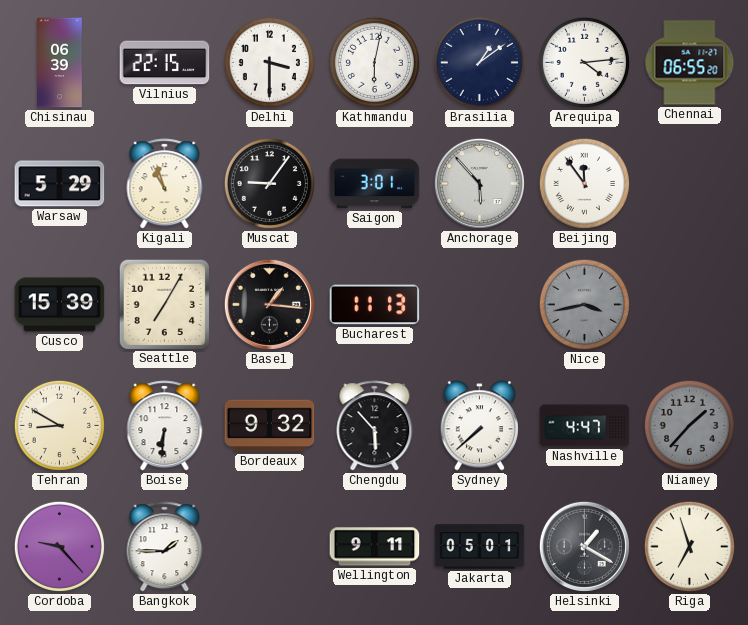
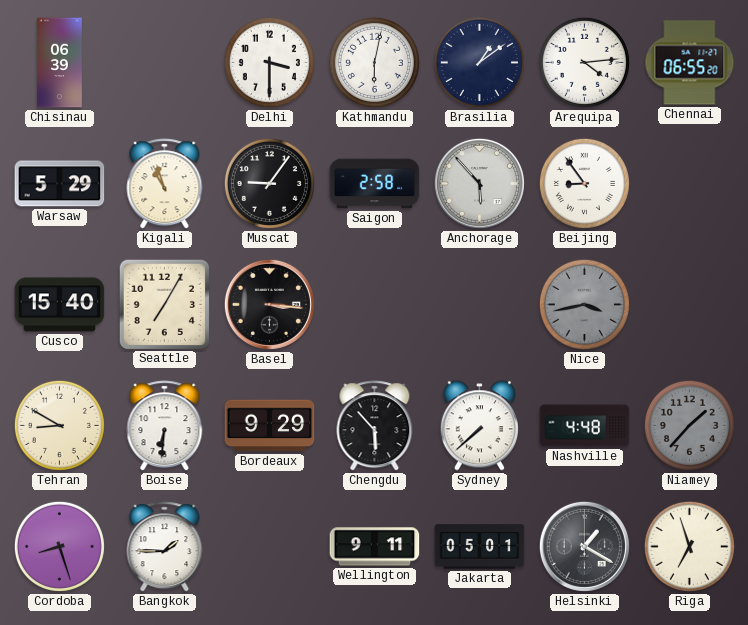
Vilnius: 22:15 -> none
Saigon: 3:01 -> 2:58
Beijing: 11:54 -> 8:54
Cusco: 15:39 -> 15:40
Basel: 1:16 -> 3:16
Bucharest: 11:13 -> none
Bordeaux: 9:32 -> 9:29
Nashville: 4:47 -> 4:48
Cordoba: 9:23 -> 8:27
